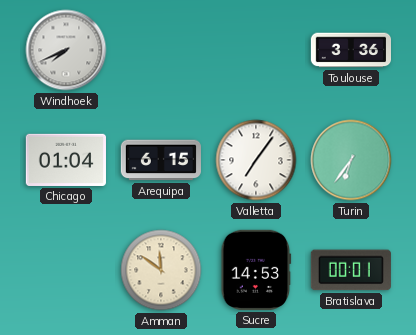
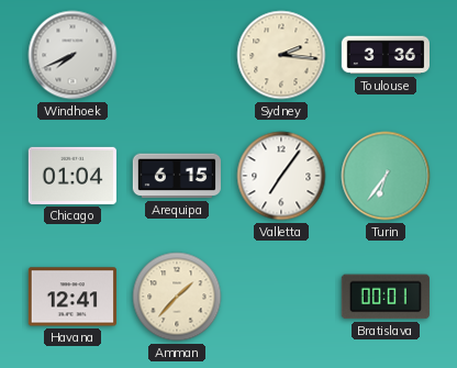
Sydney: none -> 2:16
Havana: none -> 12:41
Amman: 11:51 -> 1:37
Sucre: 14:53 -> none
